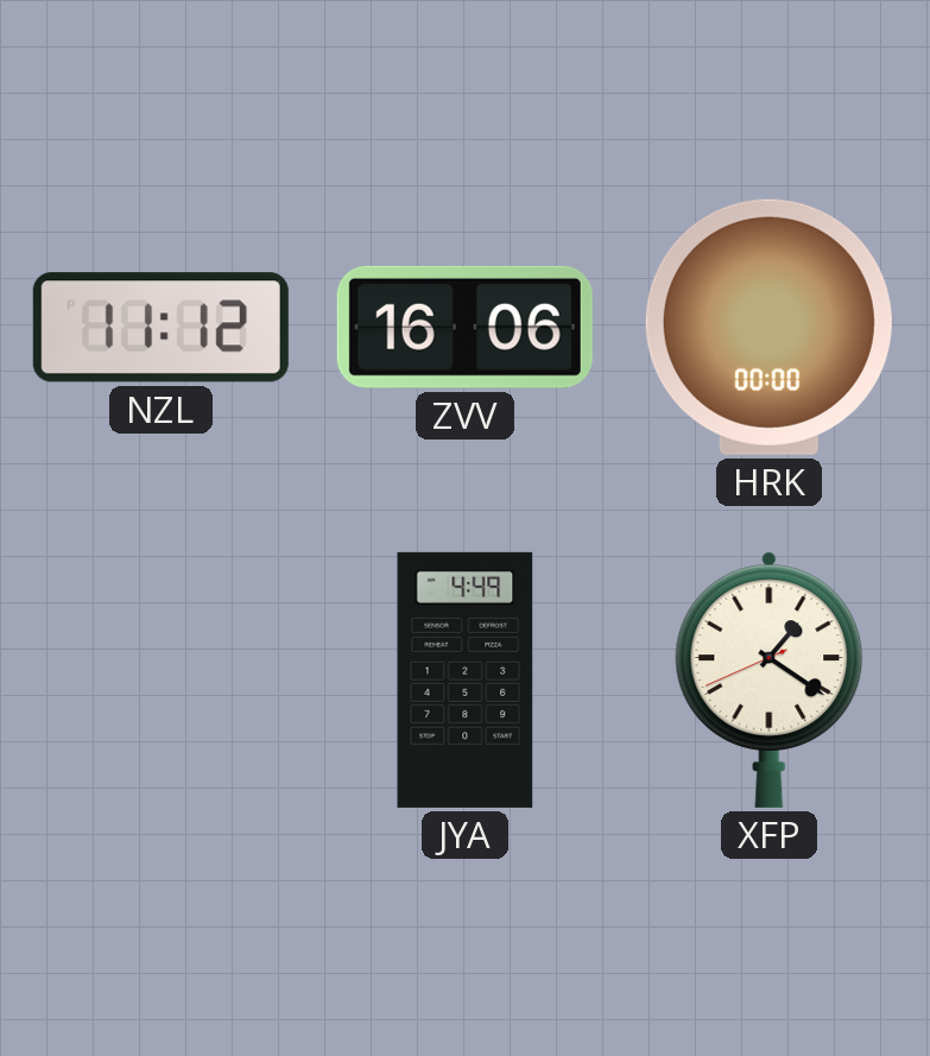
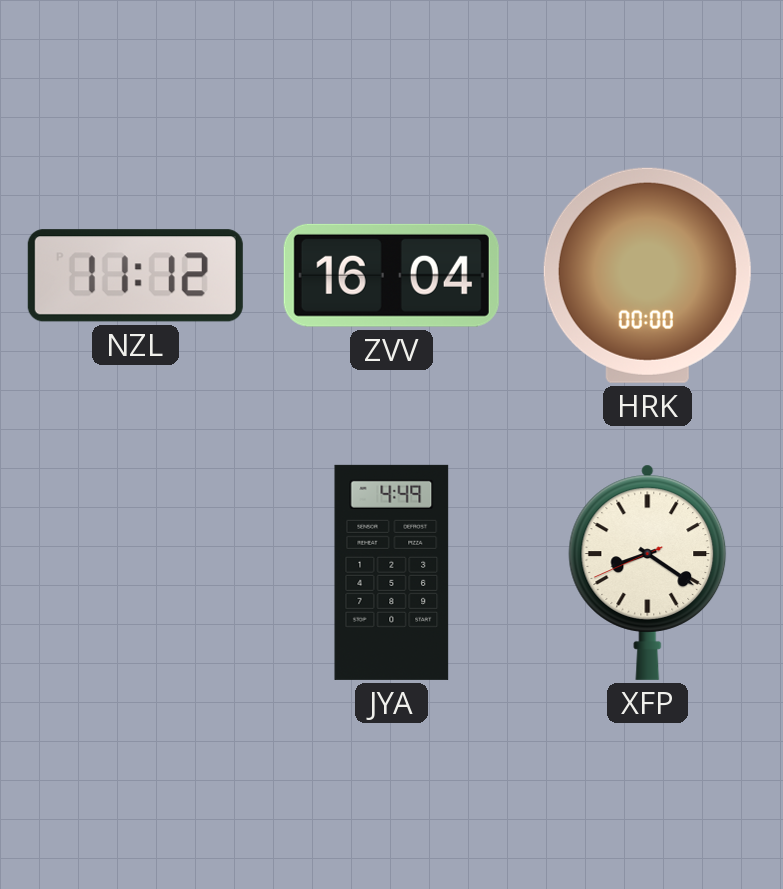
ZVV: 16:06 -> 16:04
XFP: 1:20 -> 8:20
